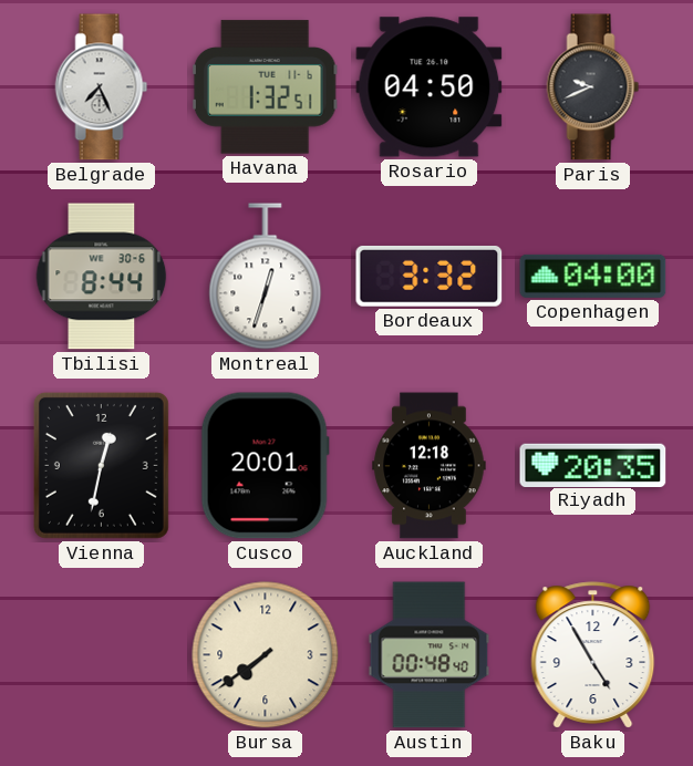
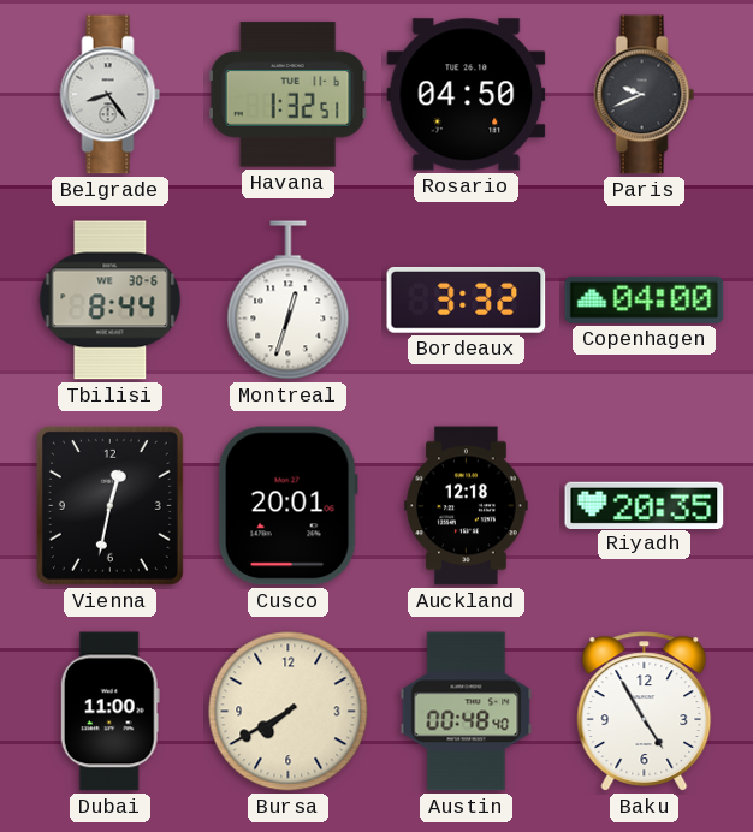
Belgrade: 7:26 -> 8:24
Dubai: none -> 11:00
Bursa: 7:39 -> 7:40
